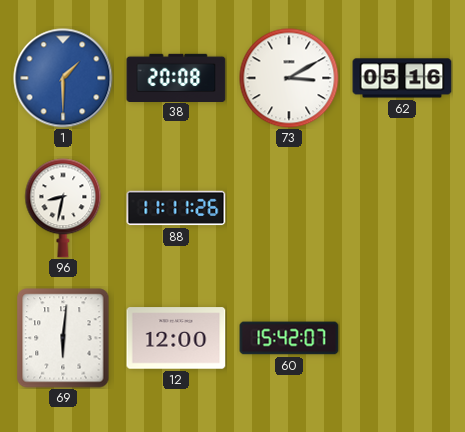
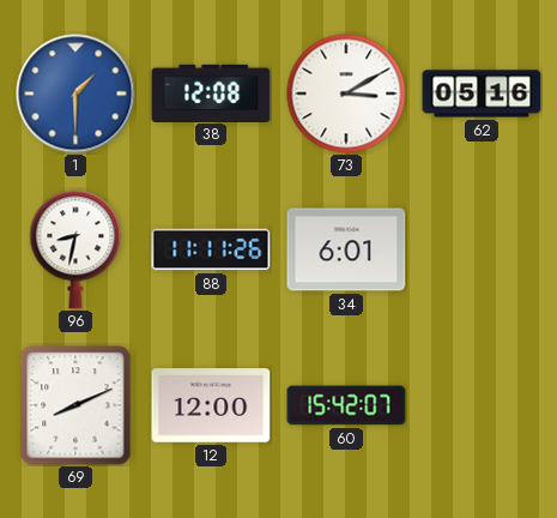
38: 20:08 -> 12:08
34: none -> 6:01
69: 6:01 -> 8:11
